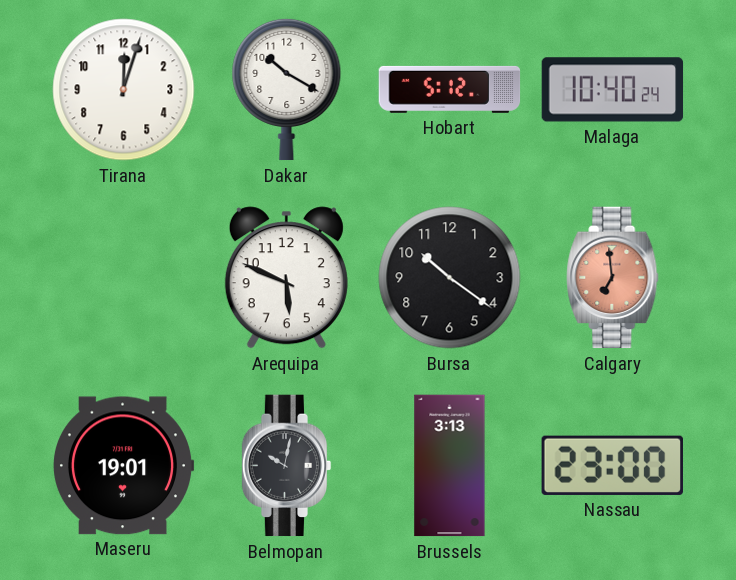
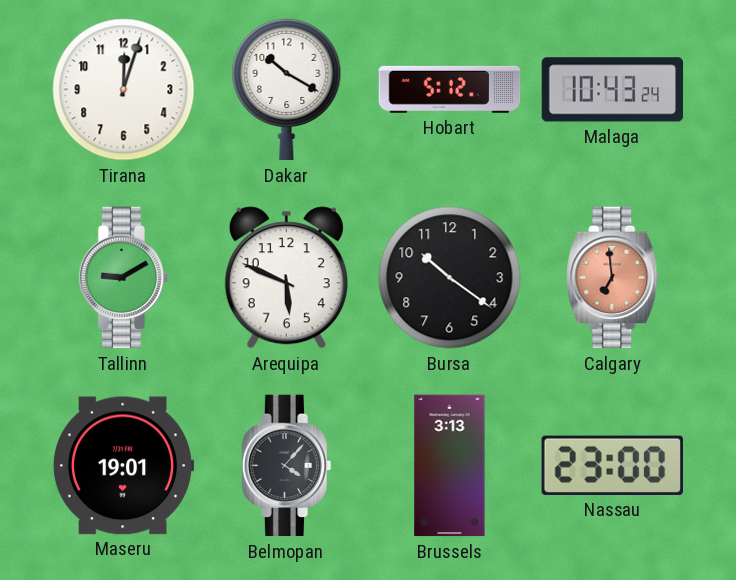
Malaga: 10:40 -> 10:43
Tallinn: none -> 9:10
Belmopan: 10:02 -> 4:07
